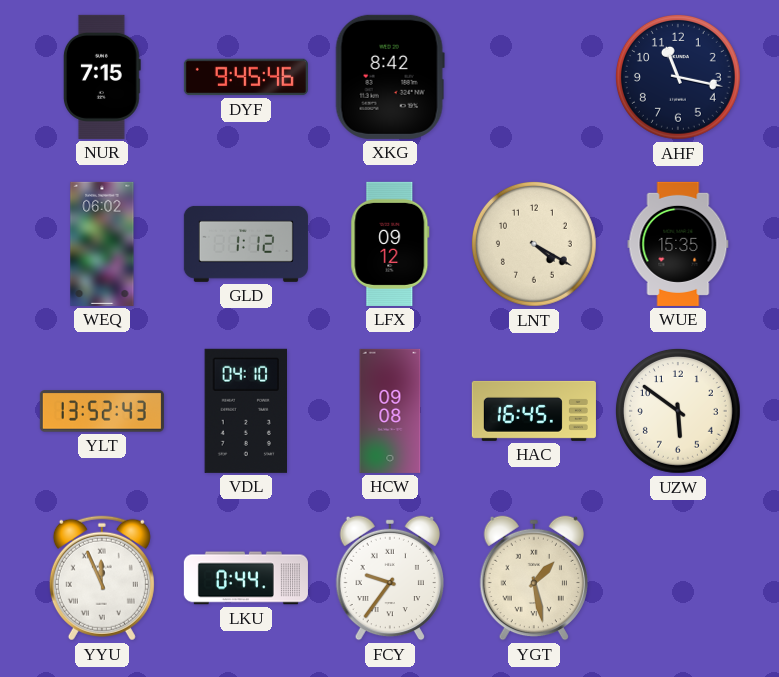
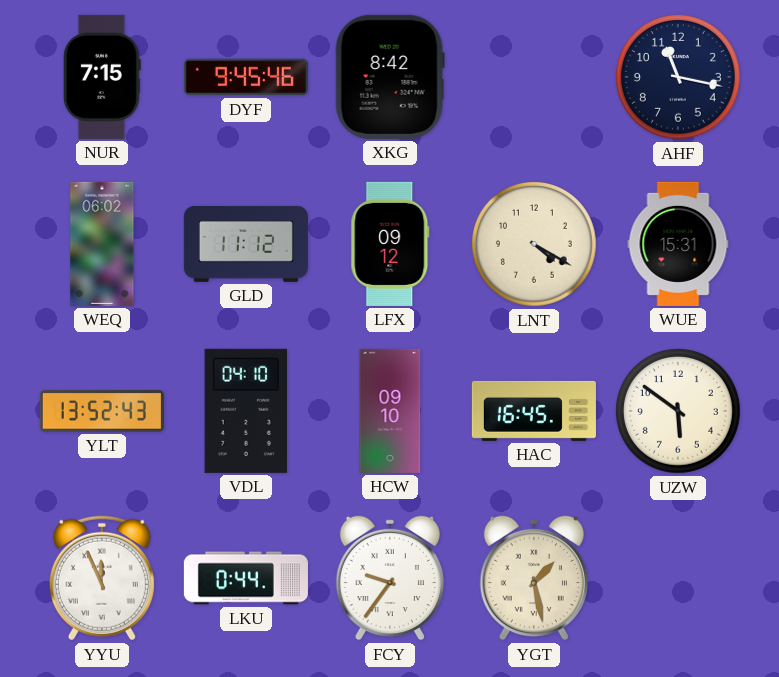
GLD: 1:12 -> 11:12
WUE: 15:35 -> 15:31
HCW: 09:08 -> 09:10
